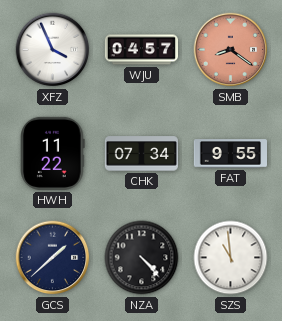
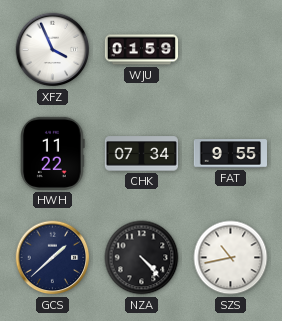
WJU: 04:57 -> 01:59
SMB: 8:21 -> none
SZS: 10:59 -> 10:43
